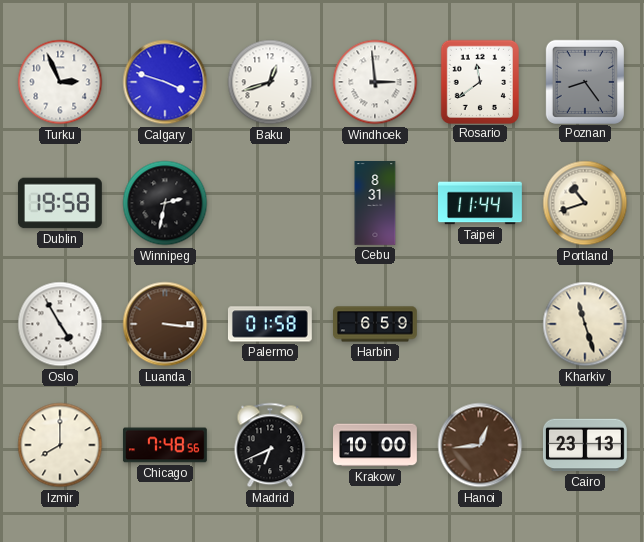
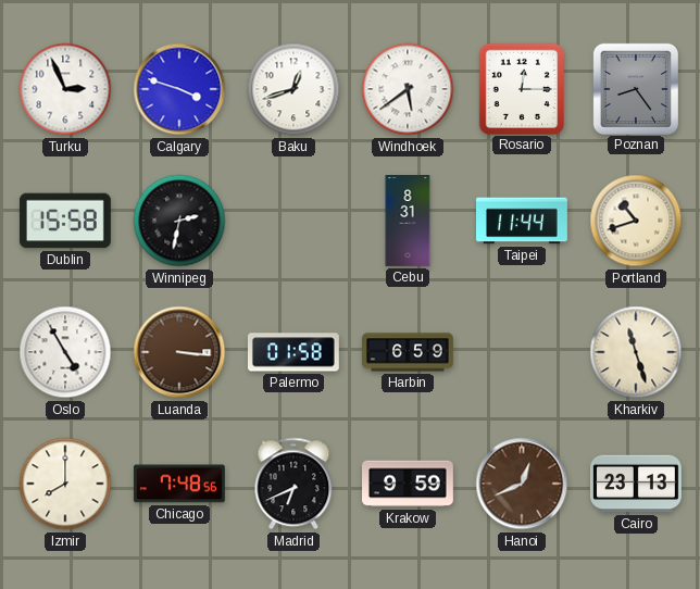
Windhoek: 2:59 -> 5:39
Rosario: 11:39 -> 12:15
Dublin: 19:58 -> 15:58
Krakow: 10:00 -> 9:59
Hanoi: 12:44 -> 12:41
